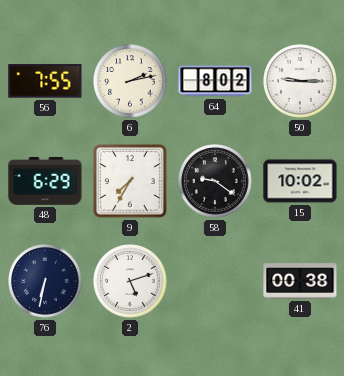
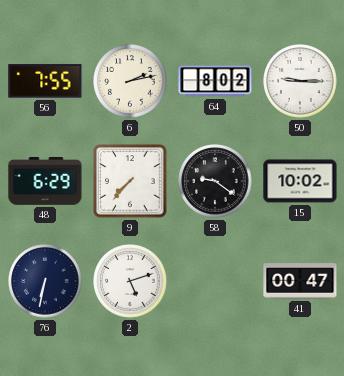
9: 7:35 -> 7:37
41: 00:38 -> 00:47
